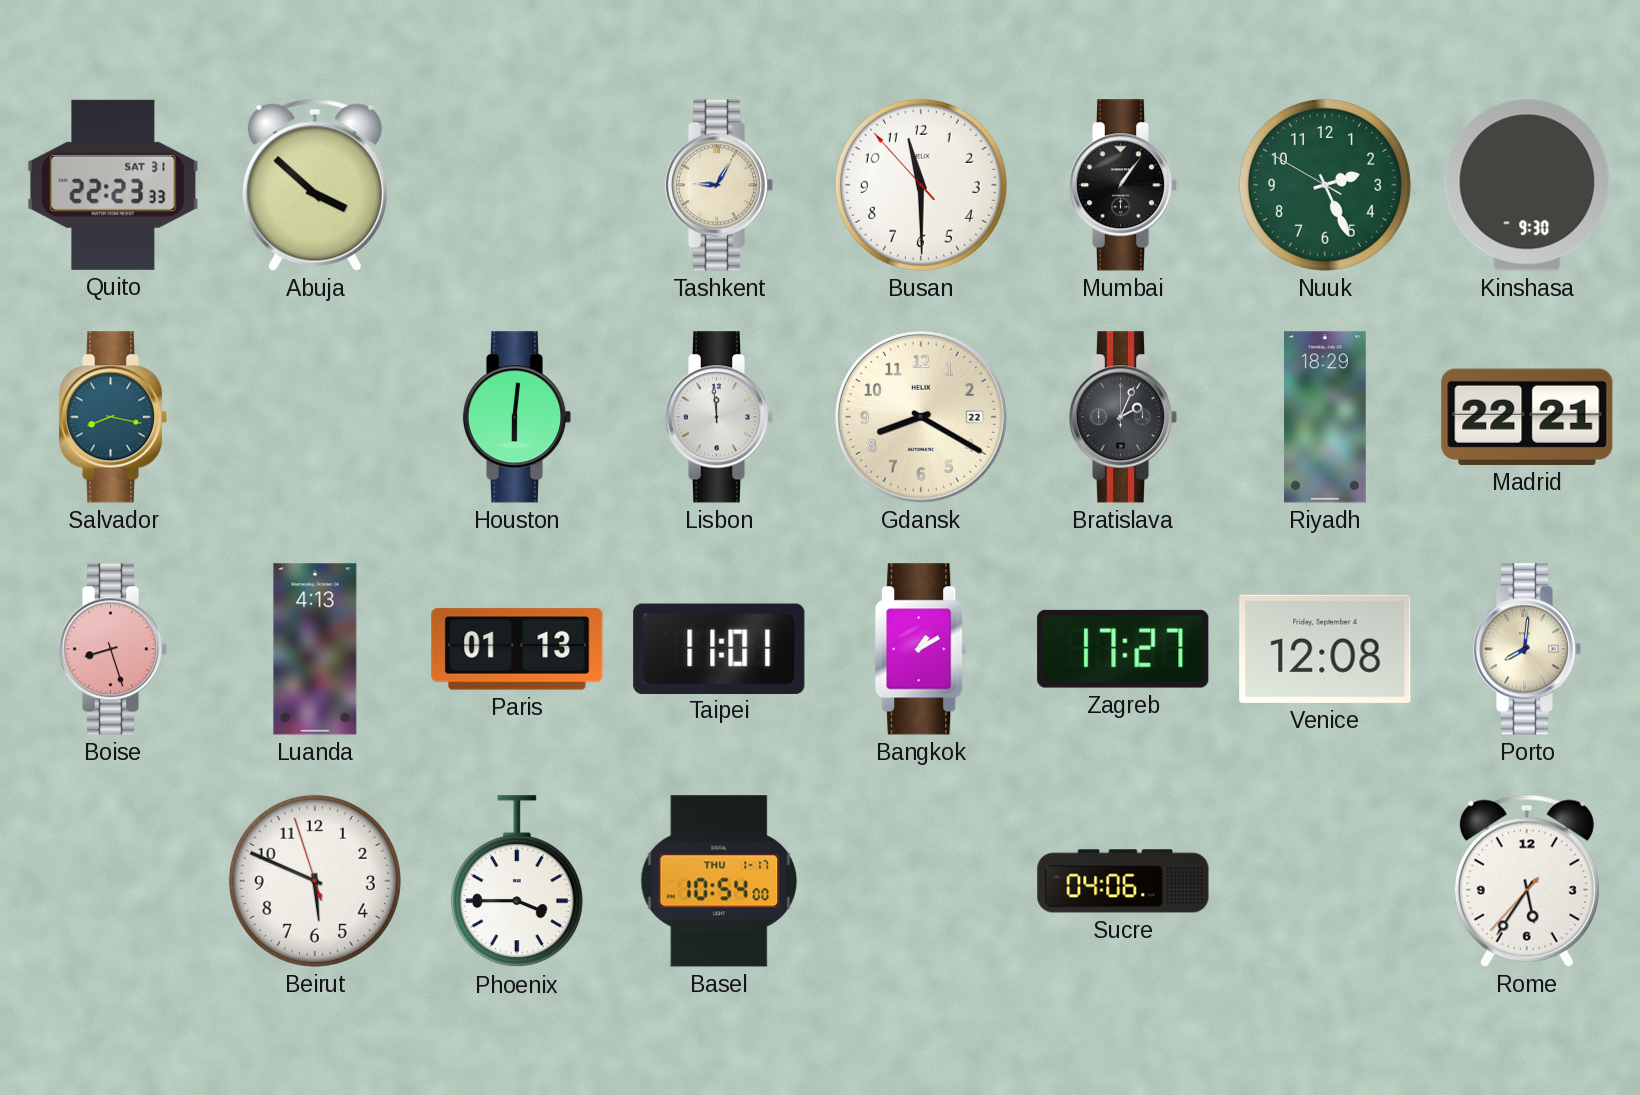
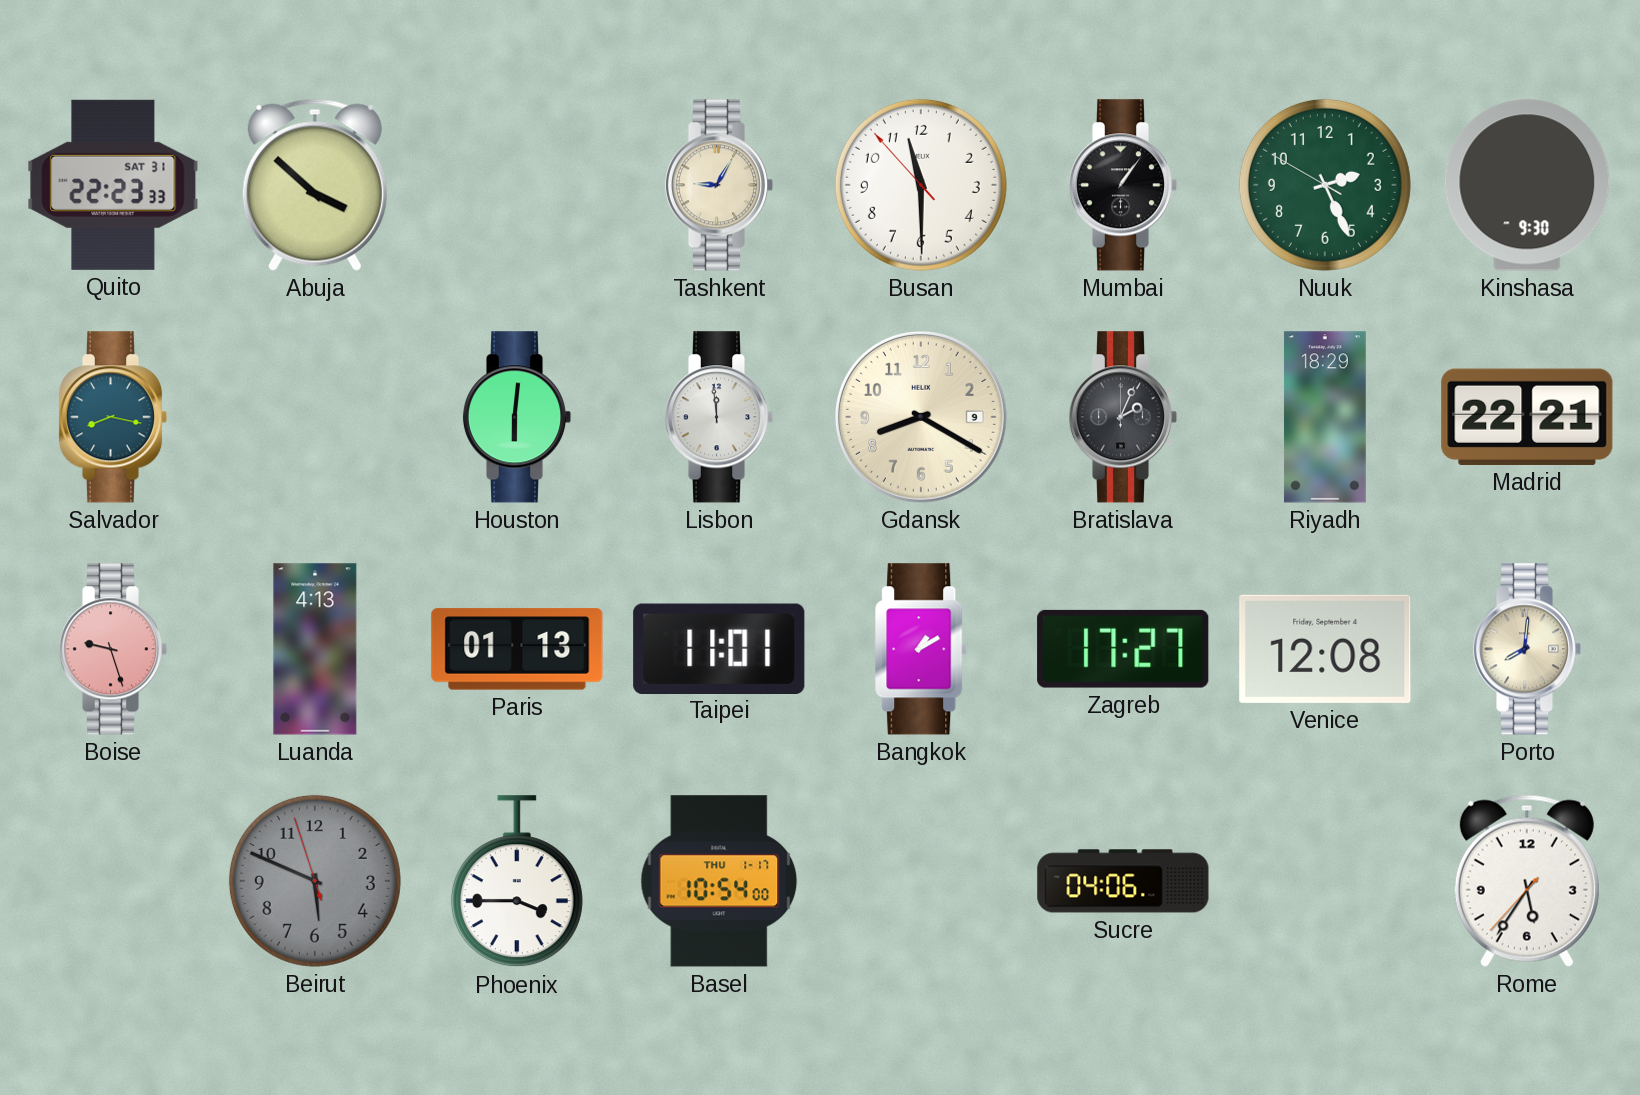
Gdansk date: 22 -> 9
Boise: 8:27 -> 9:27
Beirut dial: white -> grey
